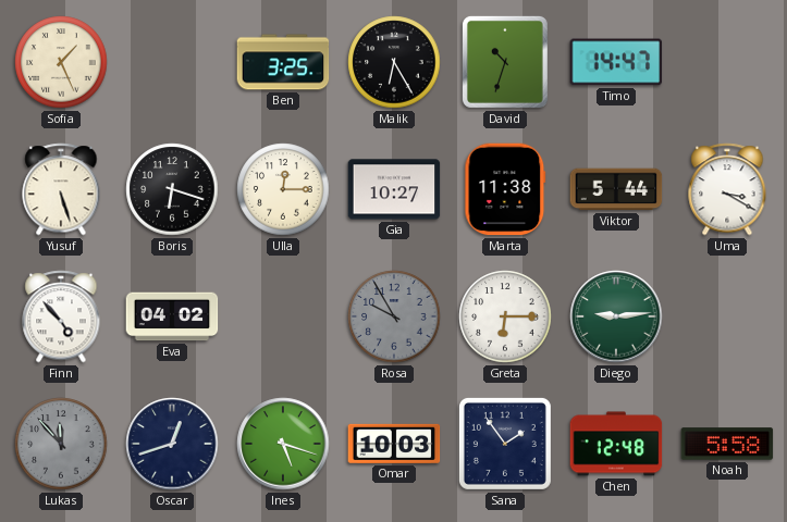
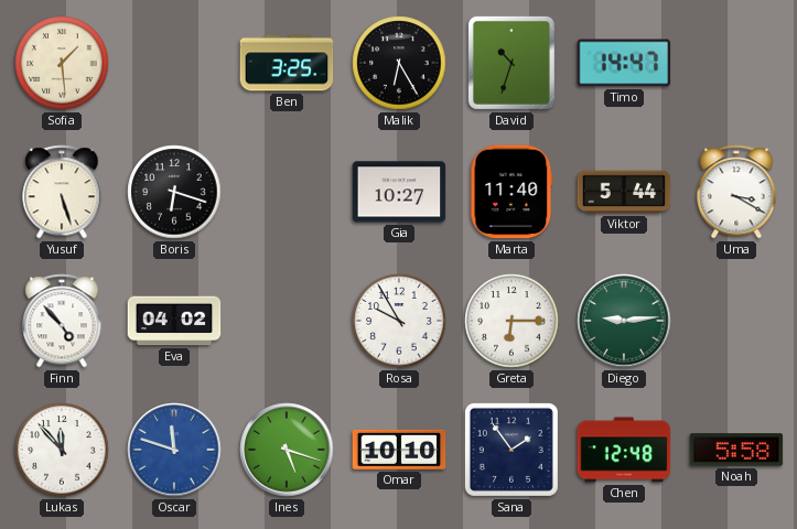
Sofia: 1:26 -> 1:29
Ulla: 12:15 -> none
Marta: 11:38 -> 11:40
Rosa dial: grey -> white
Lukas dial: grey -> white
Oscar: 12:42 -> 11:48
Oscar dial: navy -> blue
Omar: 10:03 -> 10:10
